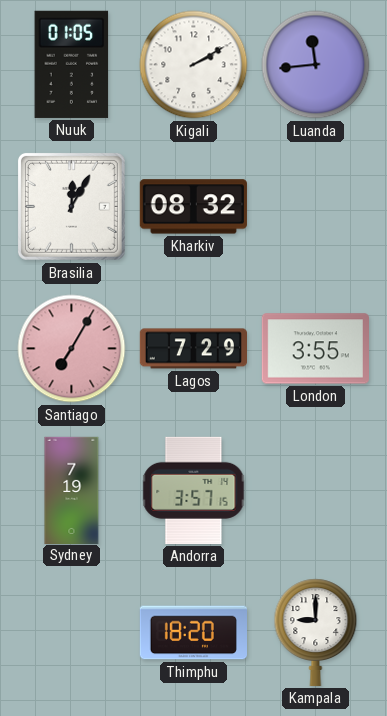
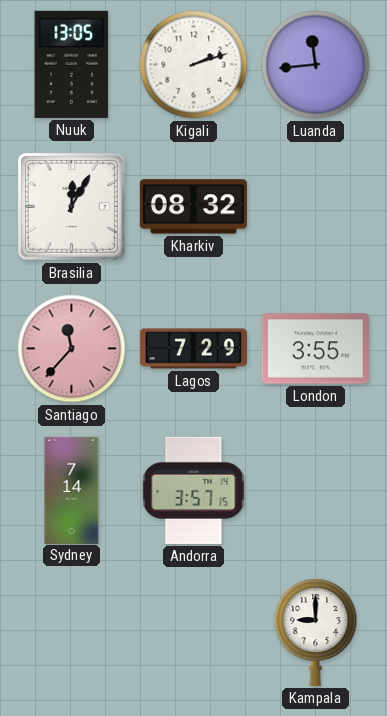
Nuuk: 01:05 -> 13:05
Kigali: 2:10 -> 2:12
Santiago: 7:05 -> 11:37
Sydney: 7:19 -> 7:14
Thimphu: 18:20 -> none
